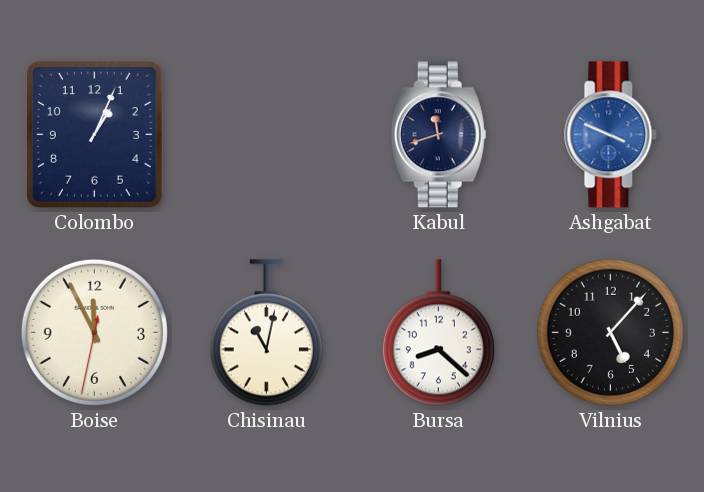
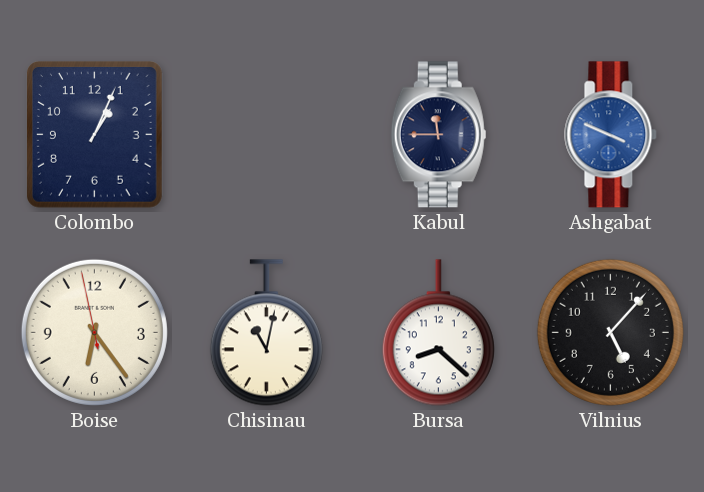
Kabul: 11:42 -> 11:45
Boise: 11:55 -> 6:23
